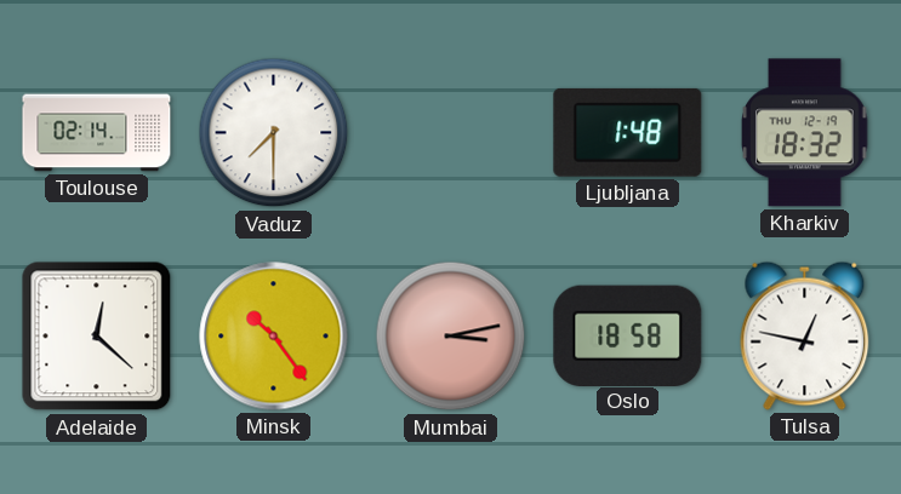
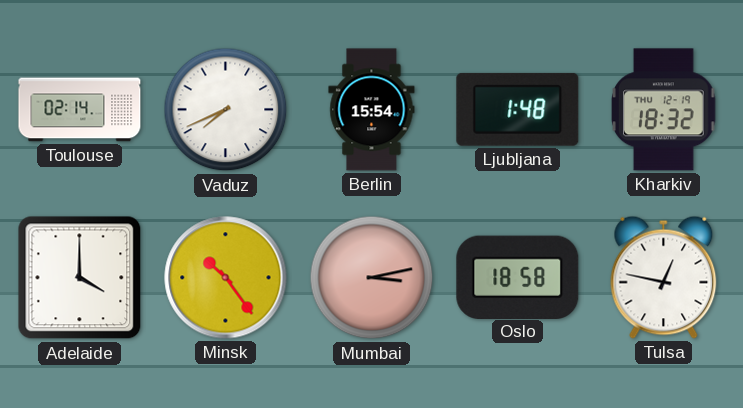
Vaduz: 7:30 -> 7:41
Berlin: none -> 15:54
Adelaide: 12:22 -> 4:00
